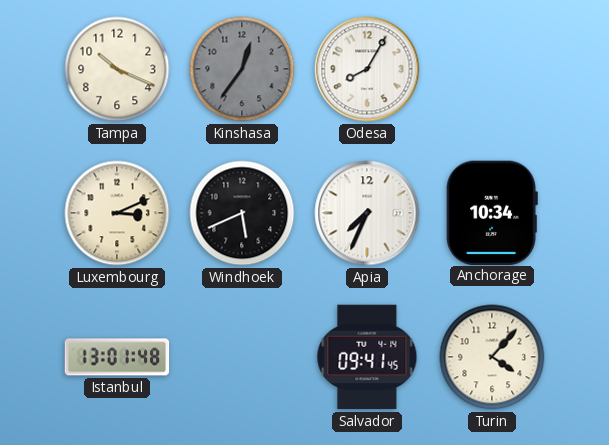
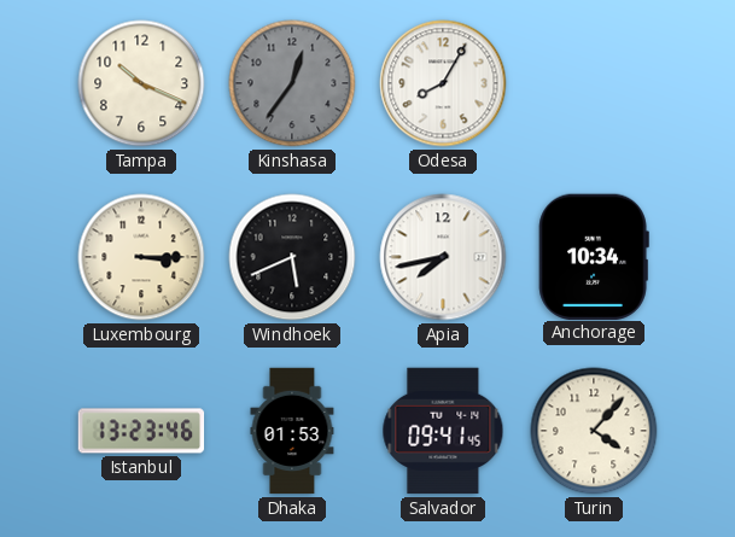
Luxembourg: 3:11 -> 3:15
Apia: 7:34 -> 7:43
Istanbul: 13:01 -> 13:23
Dhaka: none -> 01:53
